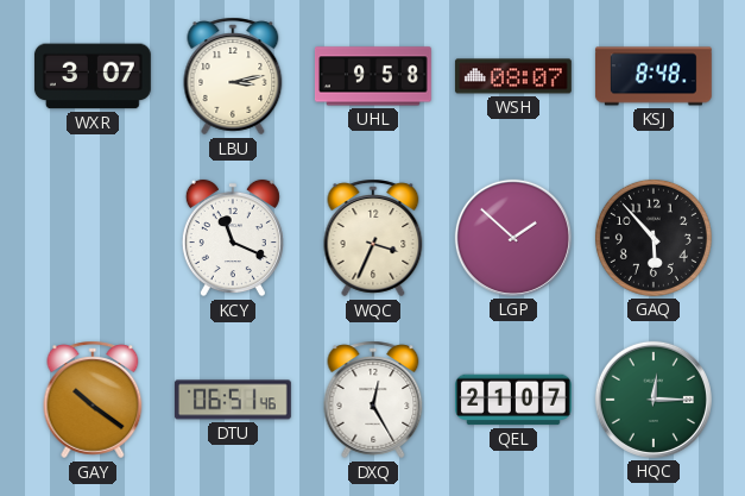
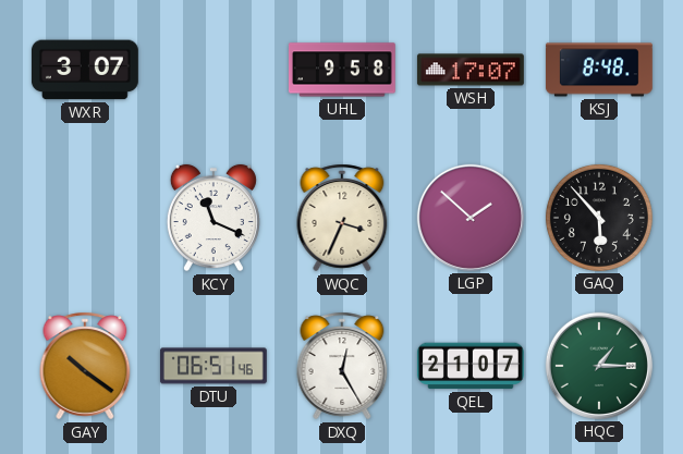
LBU: 3:13 -> none
WSH: 08:07 -> 17:07
HQC: 12:15 -> 1:15
